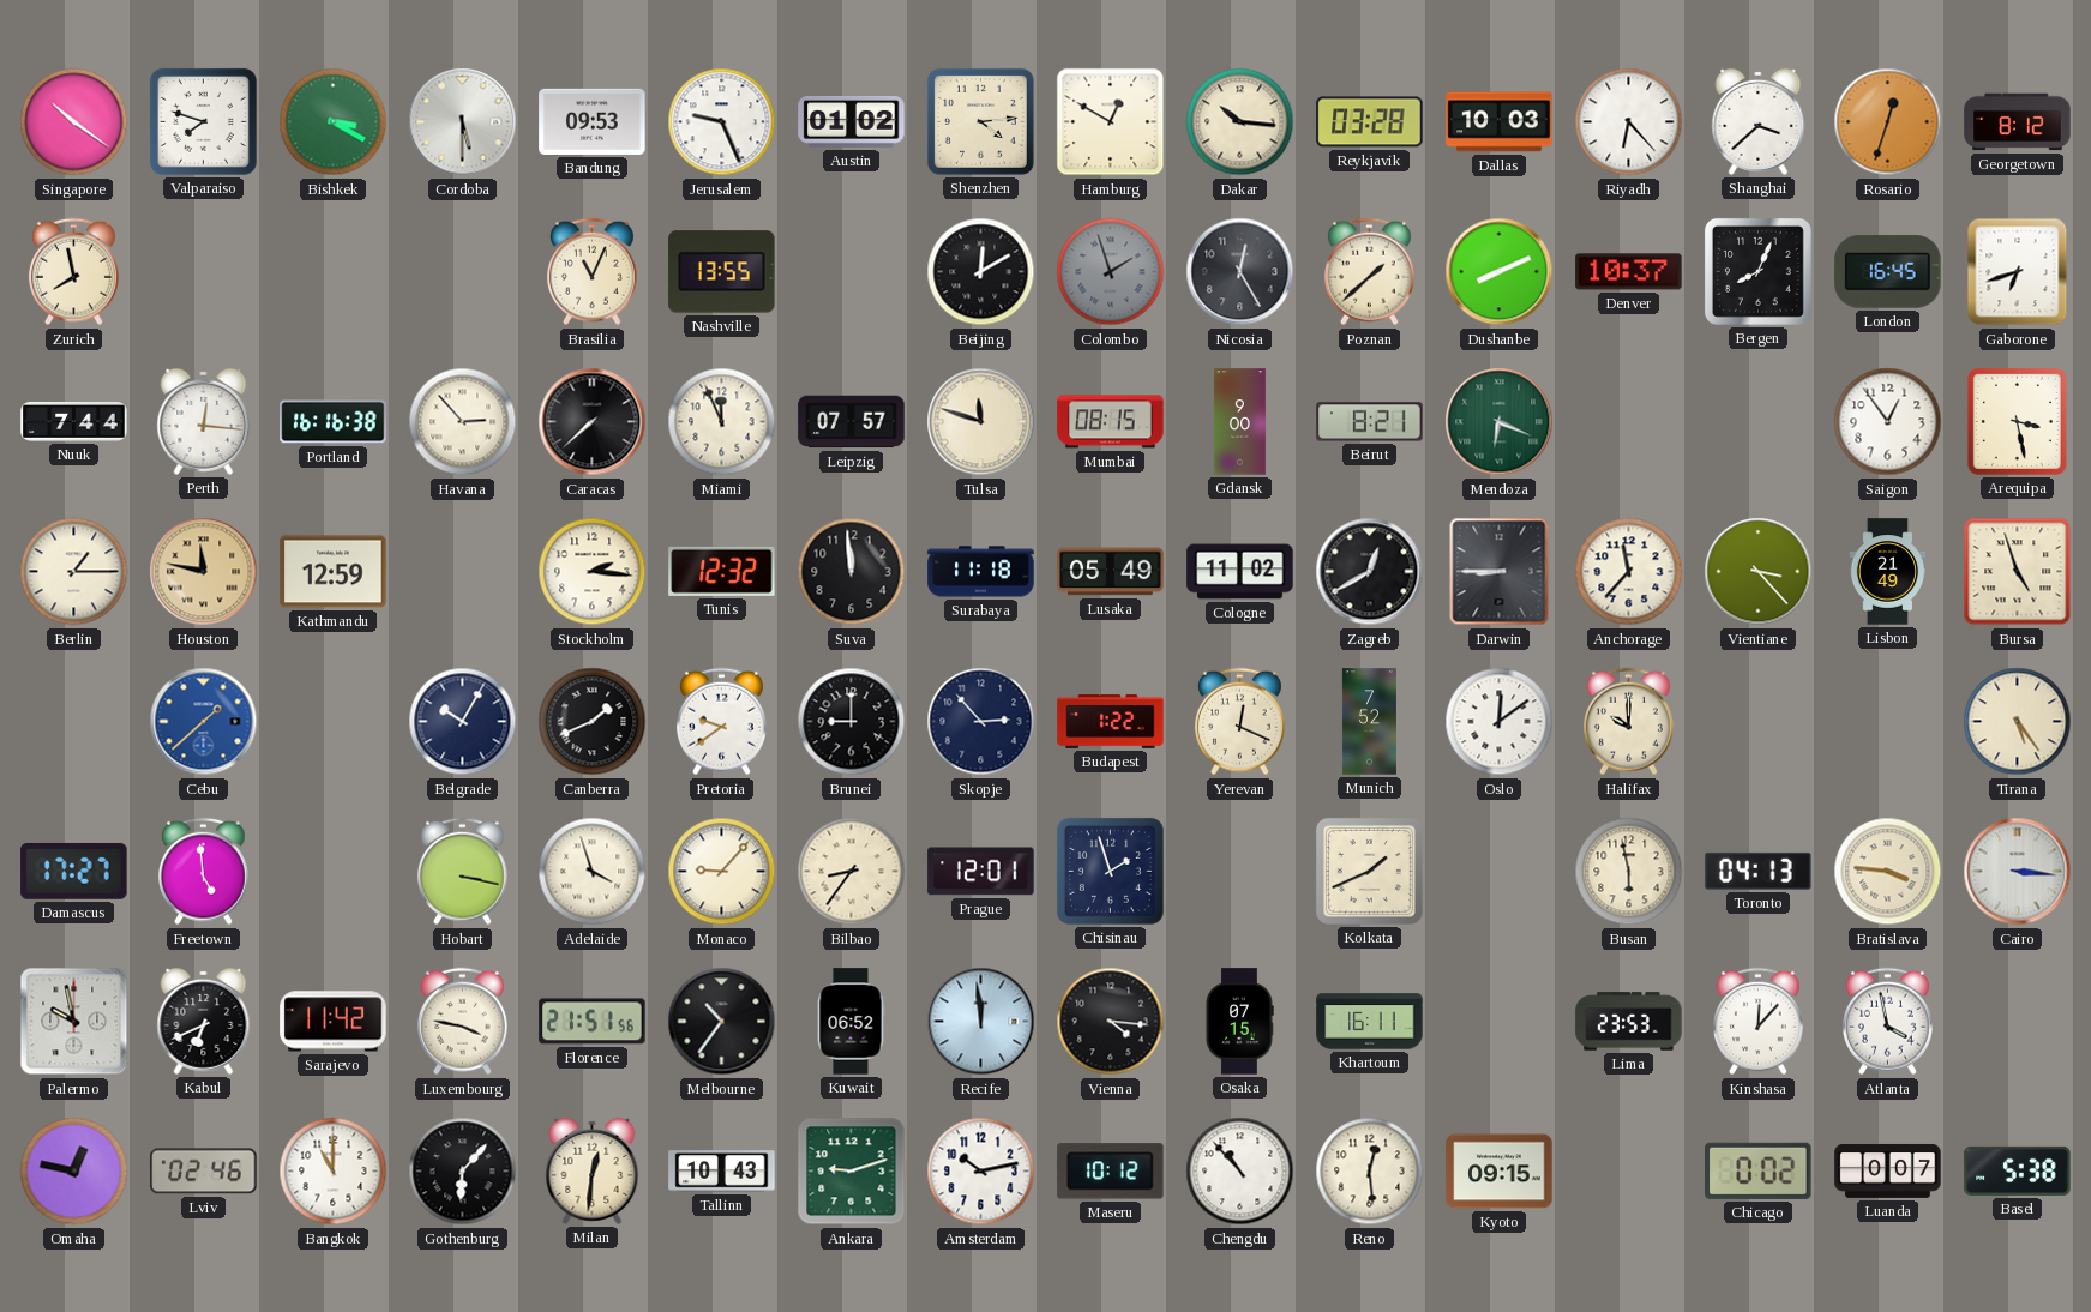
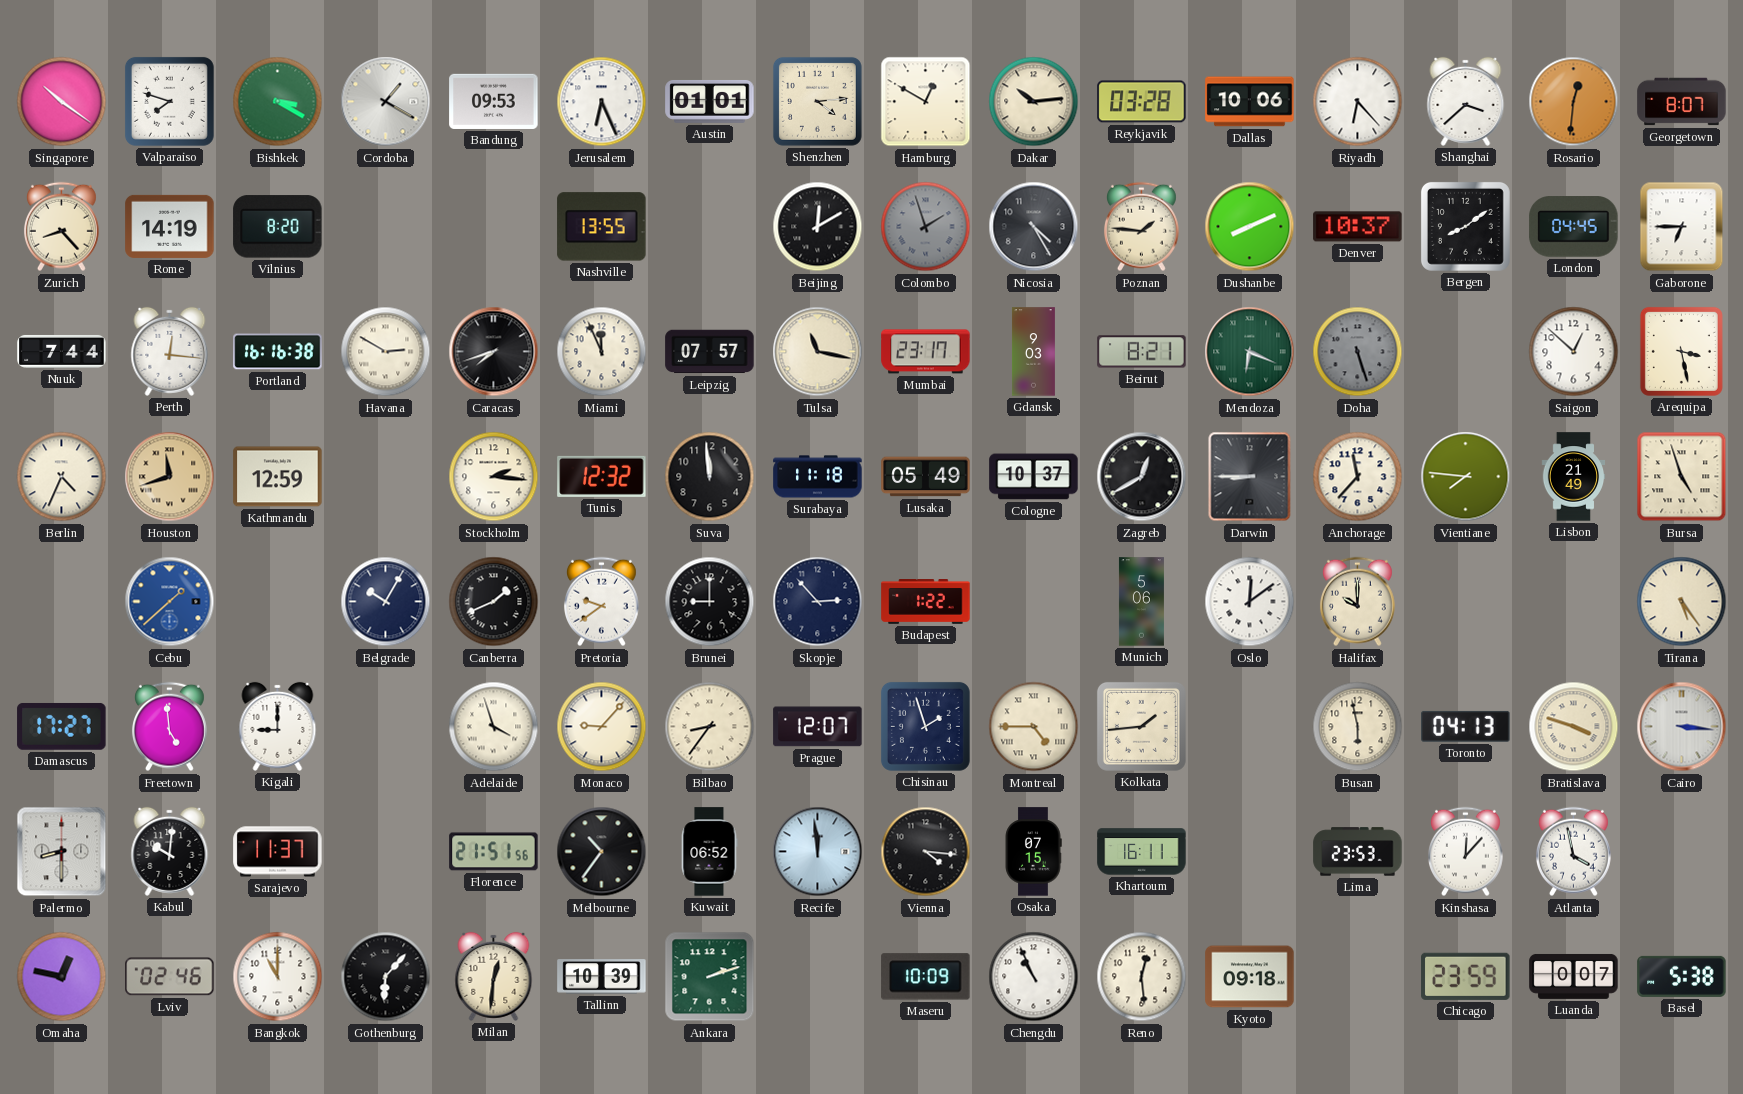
Cordoba: 5:30 -> 1:20
Jerusalem: 9:26 -> 6:26
Austin: 01:02 -> 01:01
Dakar: 10:16 -> 10:14
Dallas: 10:03 -> 10:06
Rosario: 12:33 -> 12:31
Georgetown: 8:12 -> 8:07
Zurich: 7:58 -> 8:23
Rome: none -> 14:19
Vilnius: none -> 8:20
Brasilia: 11:04 -> none
Nicosia: 12:25 -> 4:25
Poznan: 1:38 -> 1:46
Bergen: 8:04 -> 8:09
London: 16:45 -> 04:45
Gaborone: 6:42 -> 6:45
Havana: 2:53 -> 2:50
Caracas: 7:38 -> 7:42
Tulsa: 11:48 -> 11:17
Mumbai: 08:15 -> 23:17
Gdansk: 9:00 -> 9:03
Doha: none -> 5:27
Saigon: 12:54 -> 12:52
Berlin: 1:15 -> 4:34
Houston: 11:47 -> 11:42
Cologne: 11:02 -> 10:37
Vientiane: 3:23 -> 7:46
Yerevan: 12:19 -> none
Munich: 7:52 -> 5:06
Kigali: none -> 9:00
Hobart: 3:17 -> none
Prague: 12:01 -> 12:07
Montreal: none -> 4:45
Kolkata: 1:41 -> 1:44
Bratislava: 3:46 -> 3:48
Palermo: 9:58 -> 8:30
Kabul: 6:41 -> 10:01
Sarajevo: 11:42 -> 11:37
Luxembourg: 3:47 -> none
Tallinn: 10:43 -> 10:39
Ankara: 9:12 -> 2:12
Amsterdam: 10:13 -> none
Maseru: 10:12 -> 10:09
Chengdu: 10:53 -> 10:56
Kyoto: 09:15 -> 09:18
Chicago: 0:02 -> 23:59
